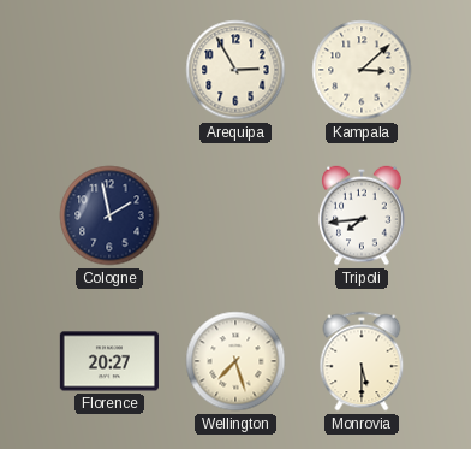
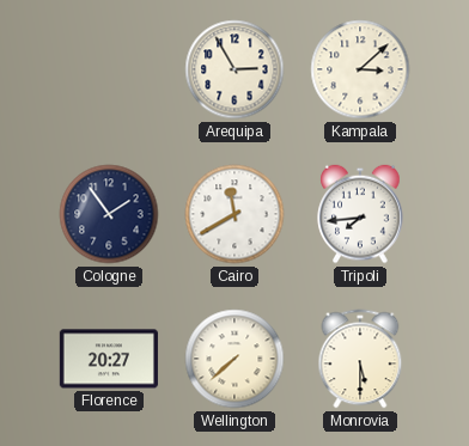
Cologne: 1:58 -> 1:54
Cairo: none -> 11:40
Wellington: 7:27 -> 7:38
